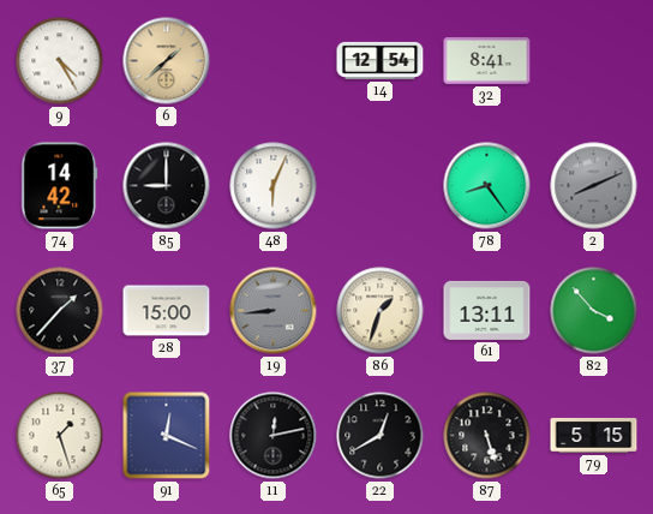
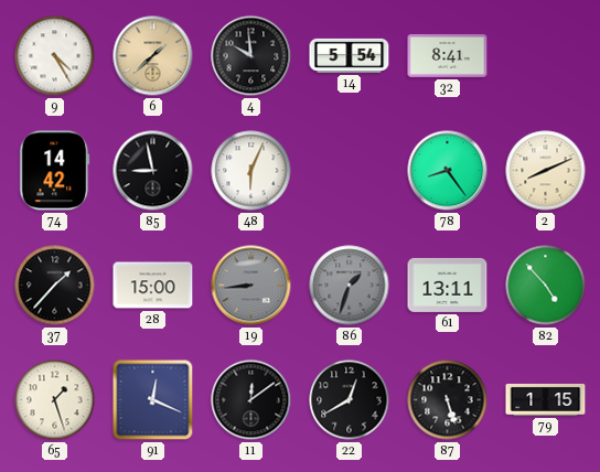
4: none -> 9:59
14: 12:54 -> 5:54
85: 9:00 -> 8:58
2 dial: grey -> cream
86 dial: cream -> grey
82: 3:53 -> 4:53
11: 12:13 -> 12:09
79: 5:15 -> 1:15
